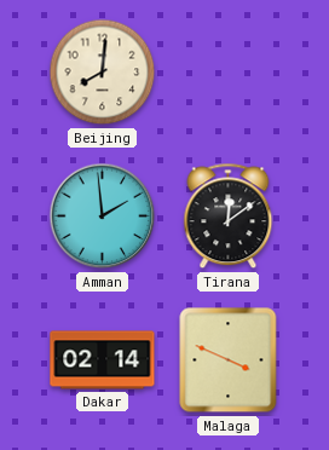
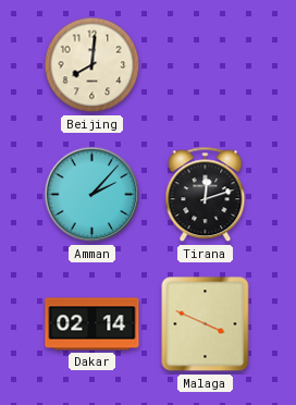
Amman: 1:59 -> 2:07
Tirana: 12:09 -> 12:12
